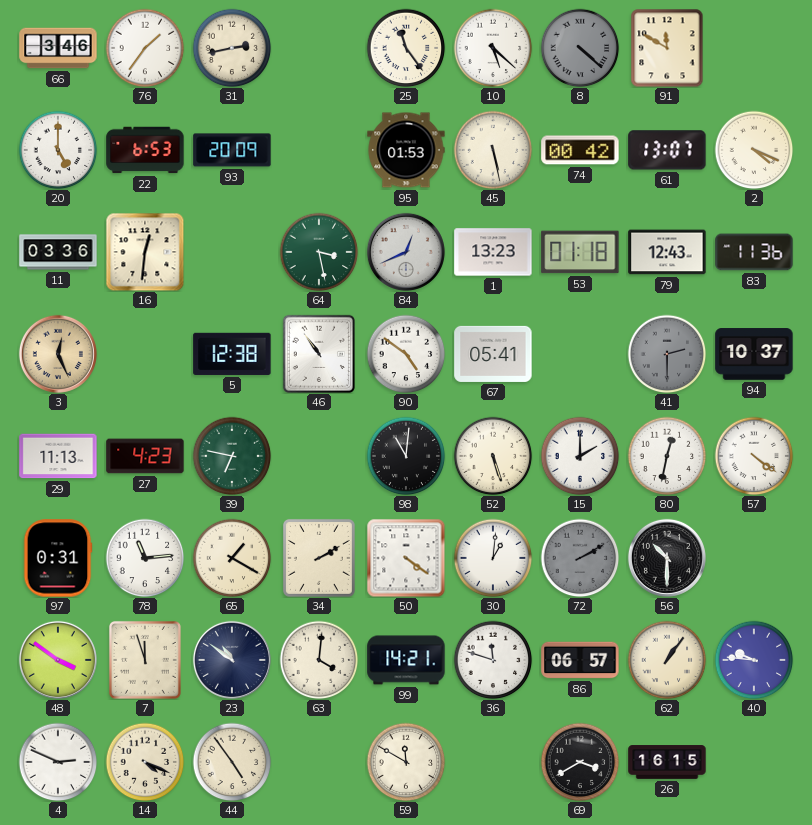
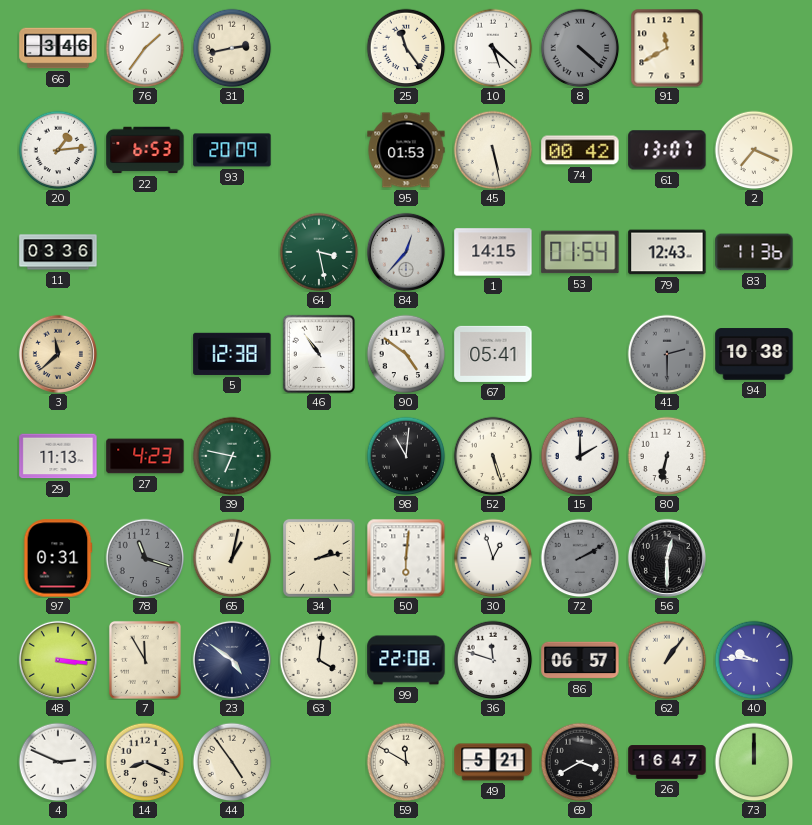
91: 11:50 -> 11:40
20: 5:00 -> 1:14
2: 4:19 -> 7:19
16: 12:31 -> none
84: 12:41 -> 12:37
1: 13:23 -> 14:15
53: 01:18 -> 01:54
3: 12:26 -> 11:38
94: 10:37 -> 10:38
80: 12:32 -> 6:32
57: 4:21 -> none
78: 11:14 -> 11:18
78 dial: white -> grey
65: 1:20 -> 1:02
34: 2:10 -> 2:13
50: 4:21 -> 6:01
30: 1:01 -> 12:57
56: 10:30 -> 12:30
48: 3:51 -> 3:16
7: 11:57 -> 11:55
23: 10:51 -> 4:51
99: 14:21 -> 22:08
14: 4:19 -> 8:19
49: none -> 5:21
26: 16:15 -> 16:47
73: none -> 12:00
